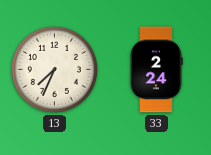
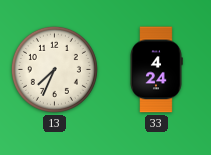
33: 2:24 -> 4:24
